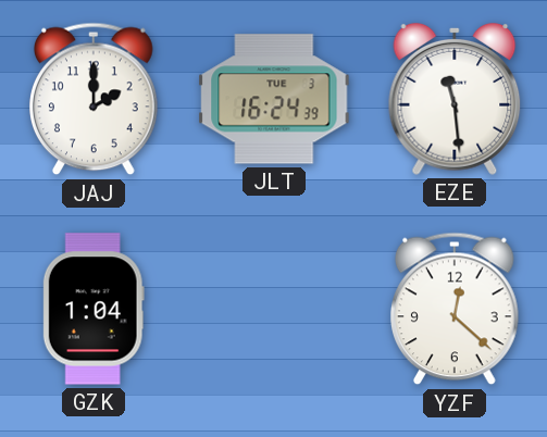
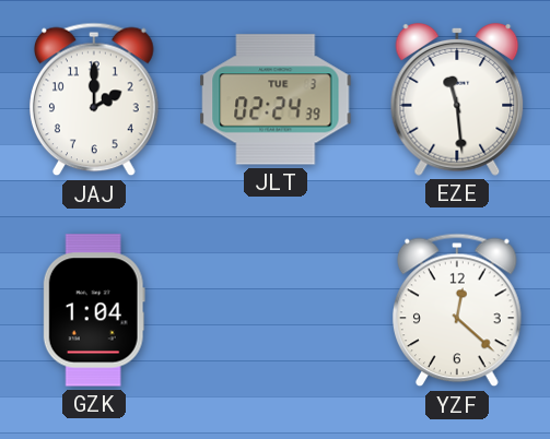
JLT: 16:24 -> 02:24
